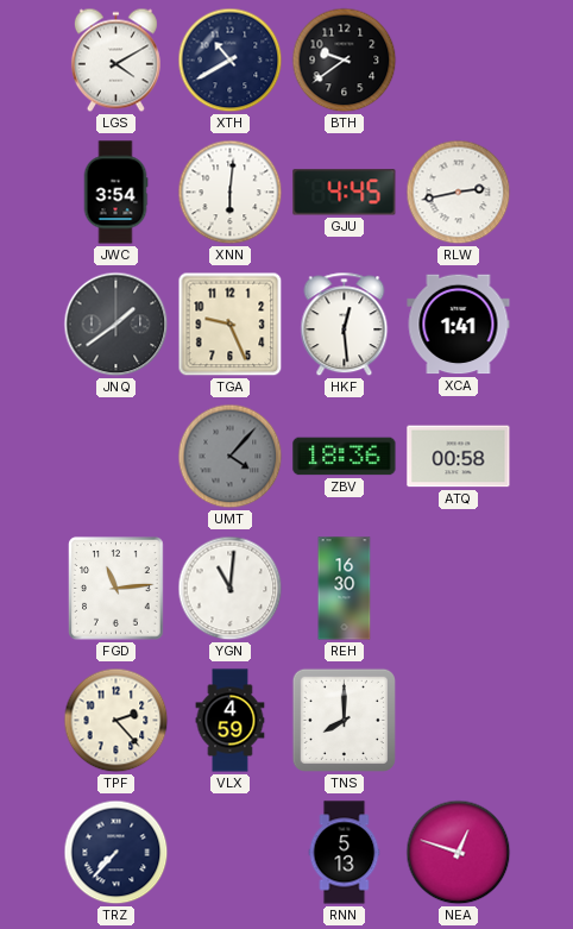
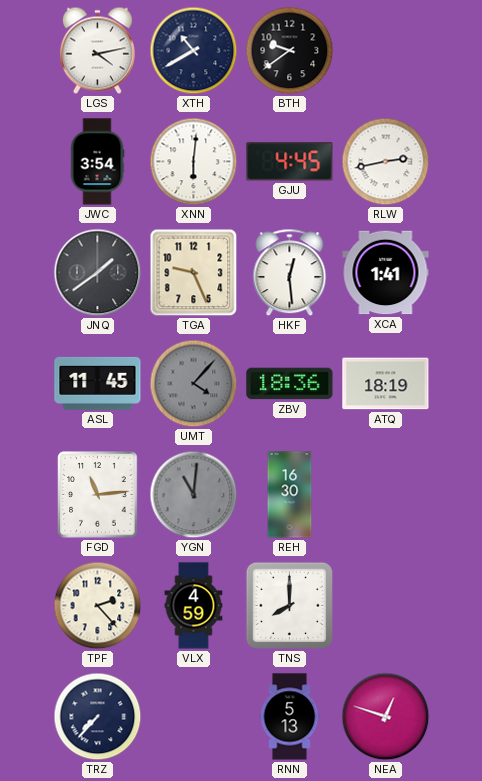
LGS: 4:10 -> 4:13
ASL: none -> 11:45
ATQ: 00:58 -> 18:19
YGN dial: white -> grey
